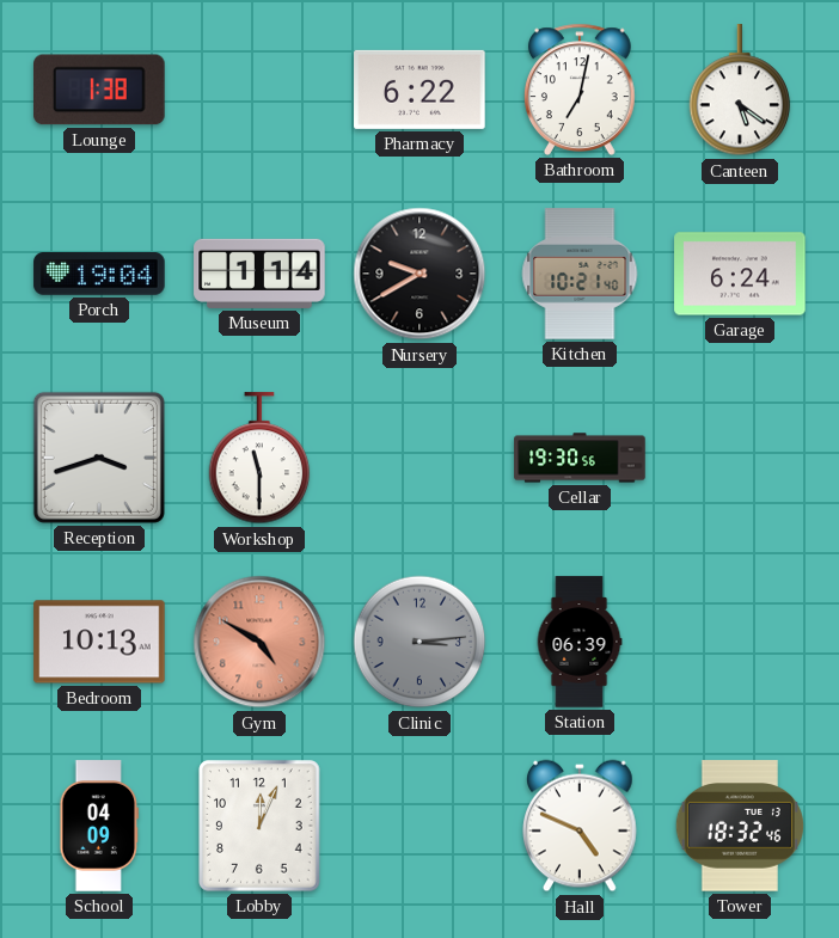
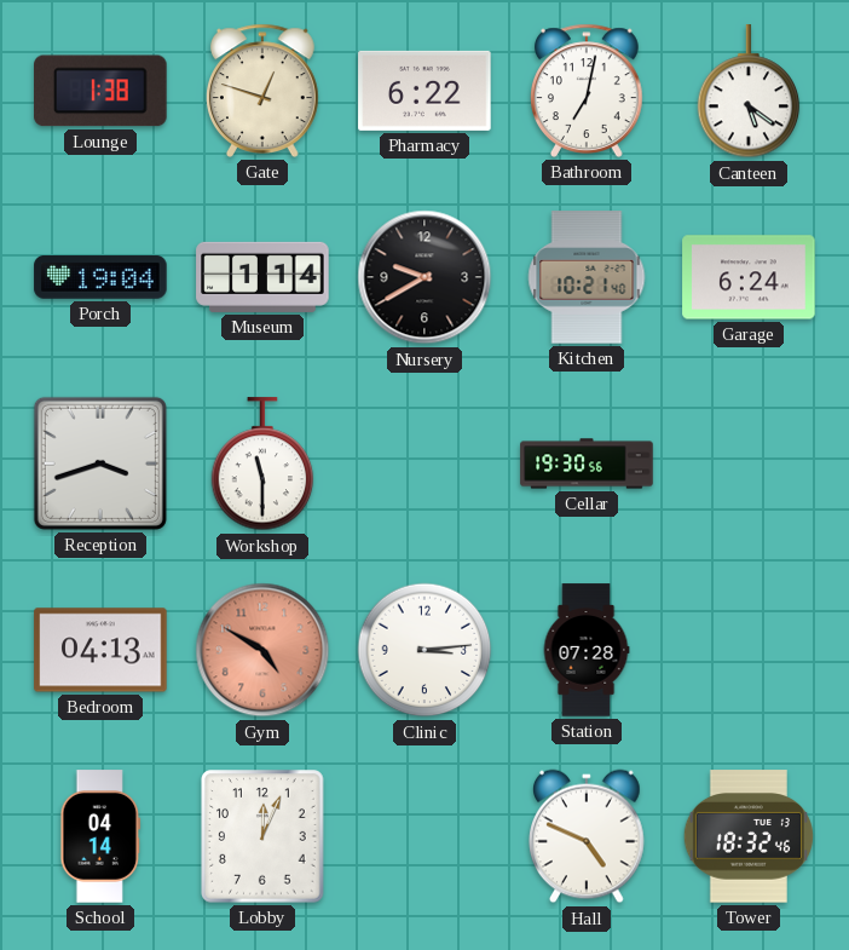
Gate: none -> 12:48
Bedroom: 10:13 -> 04:13
Clinic dial: grey -> white
Station: 06:39 -> 07:28
School: 04:09 -> 04:14
